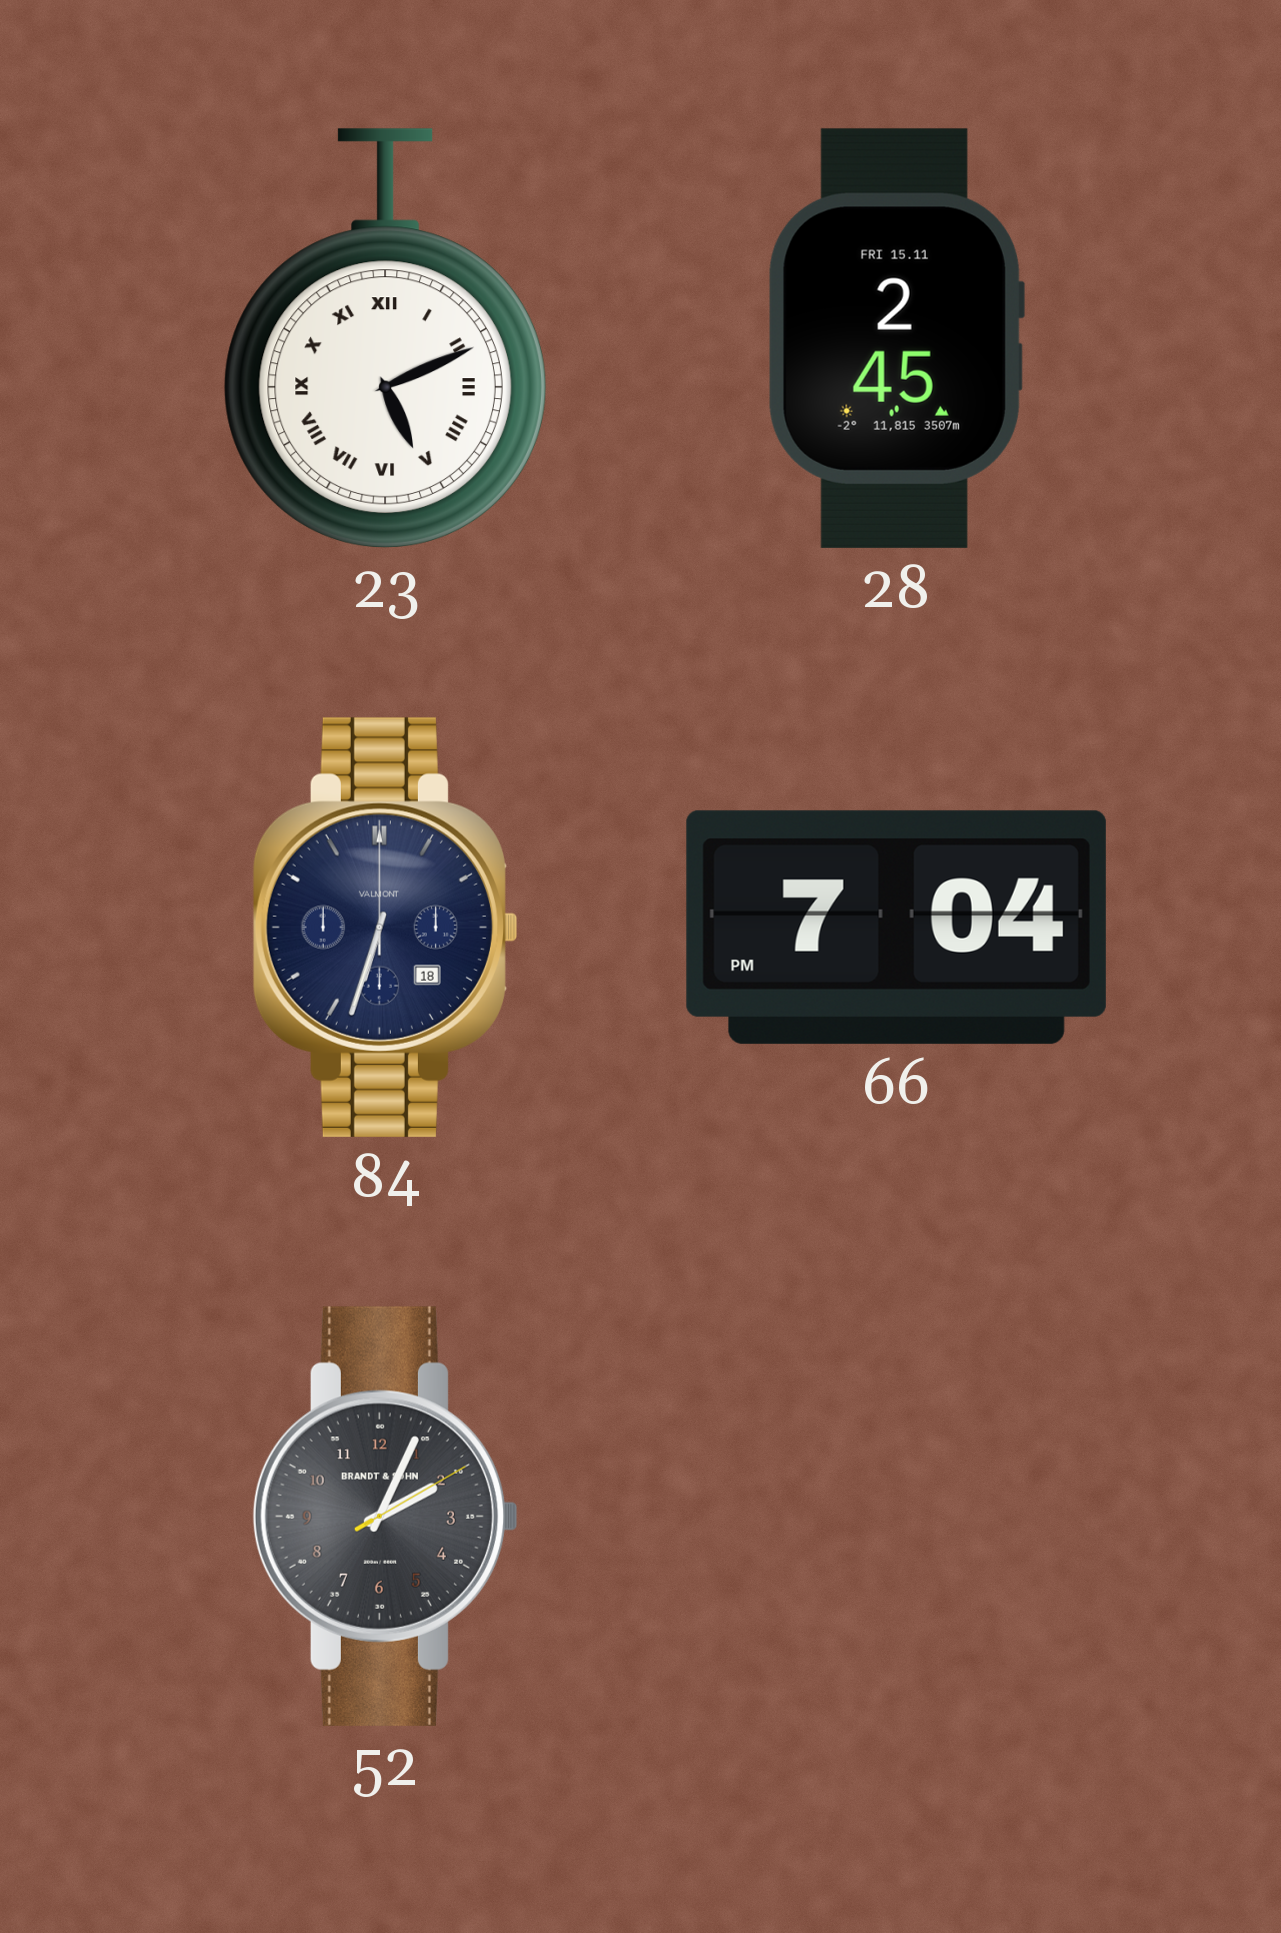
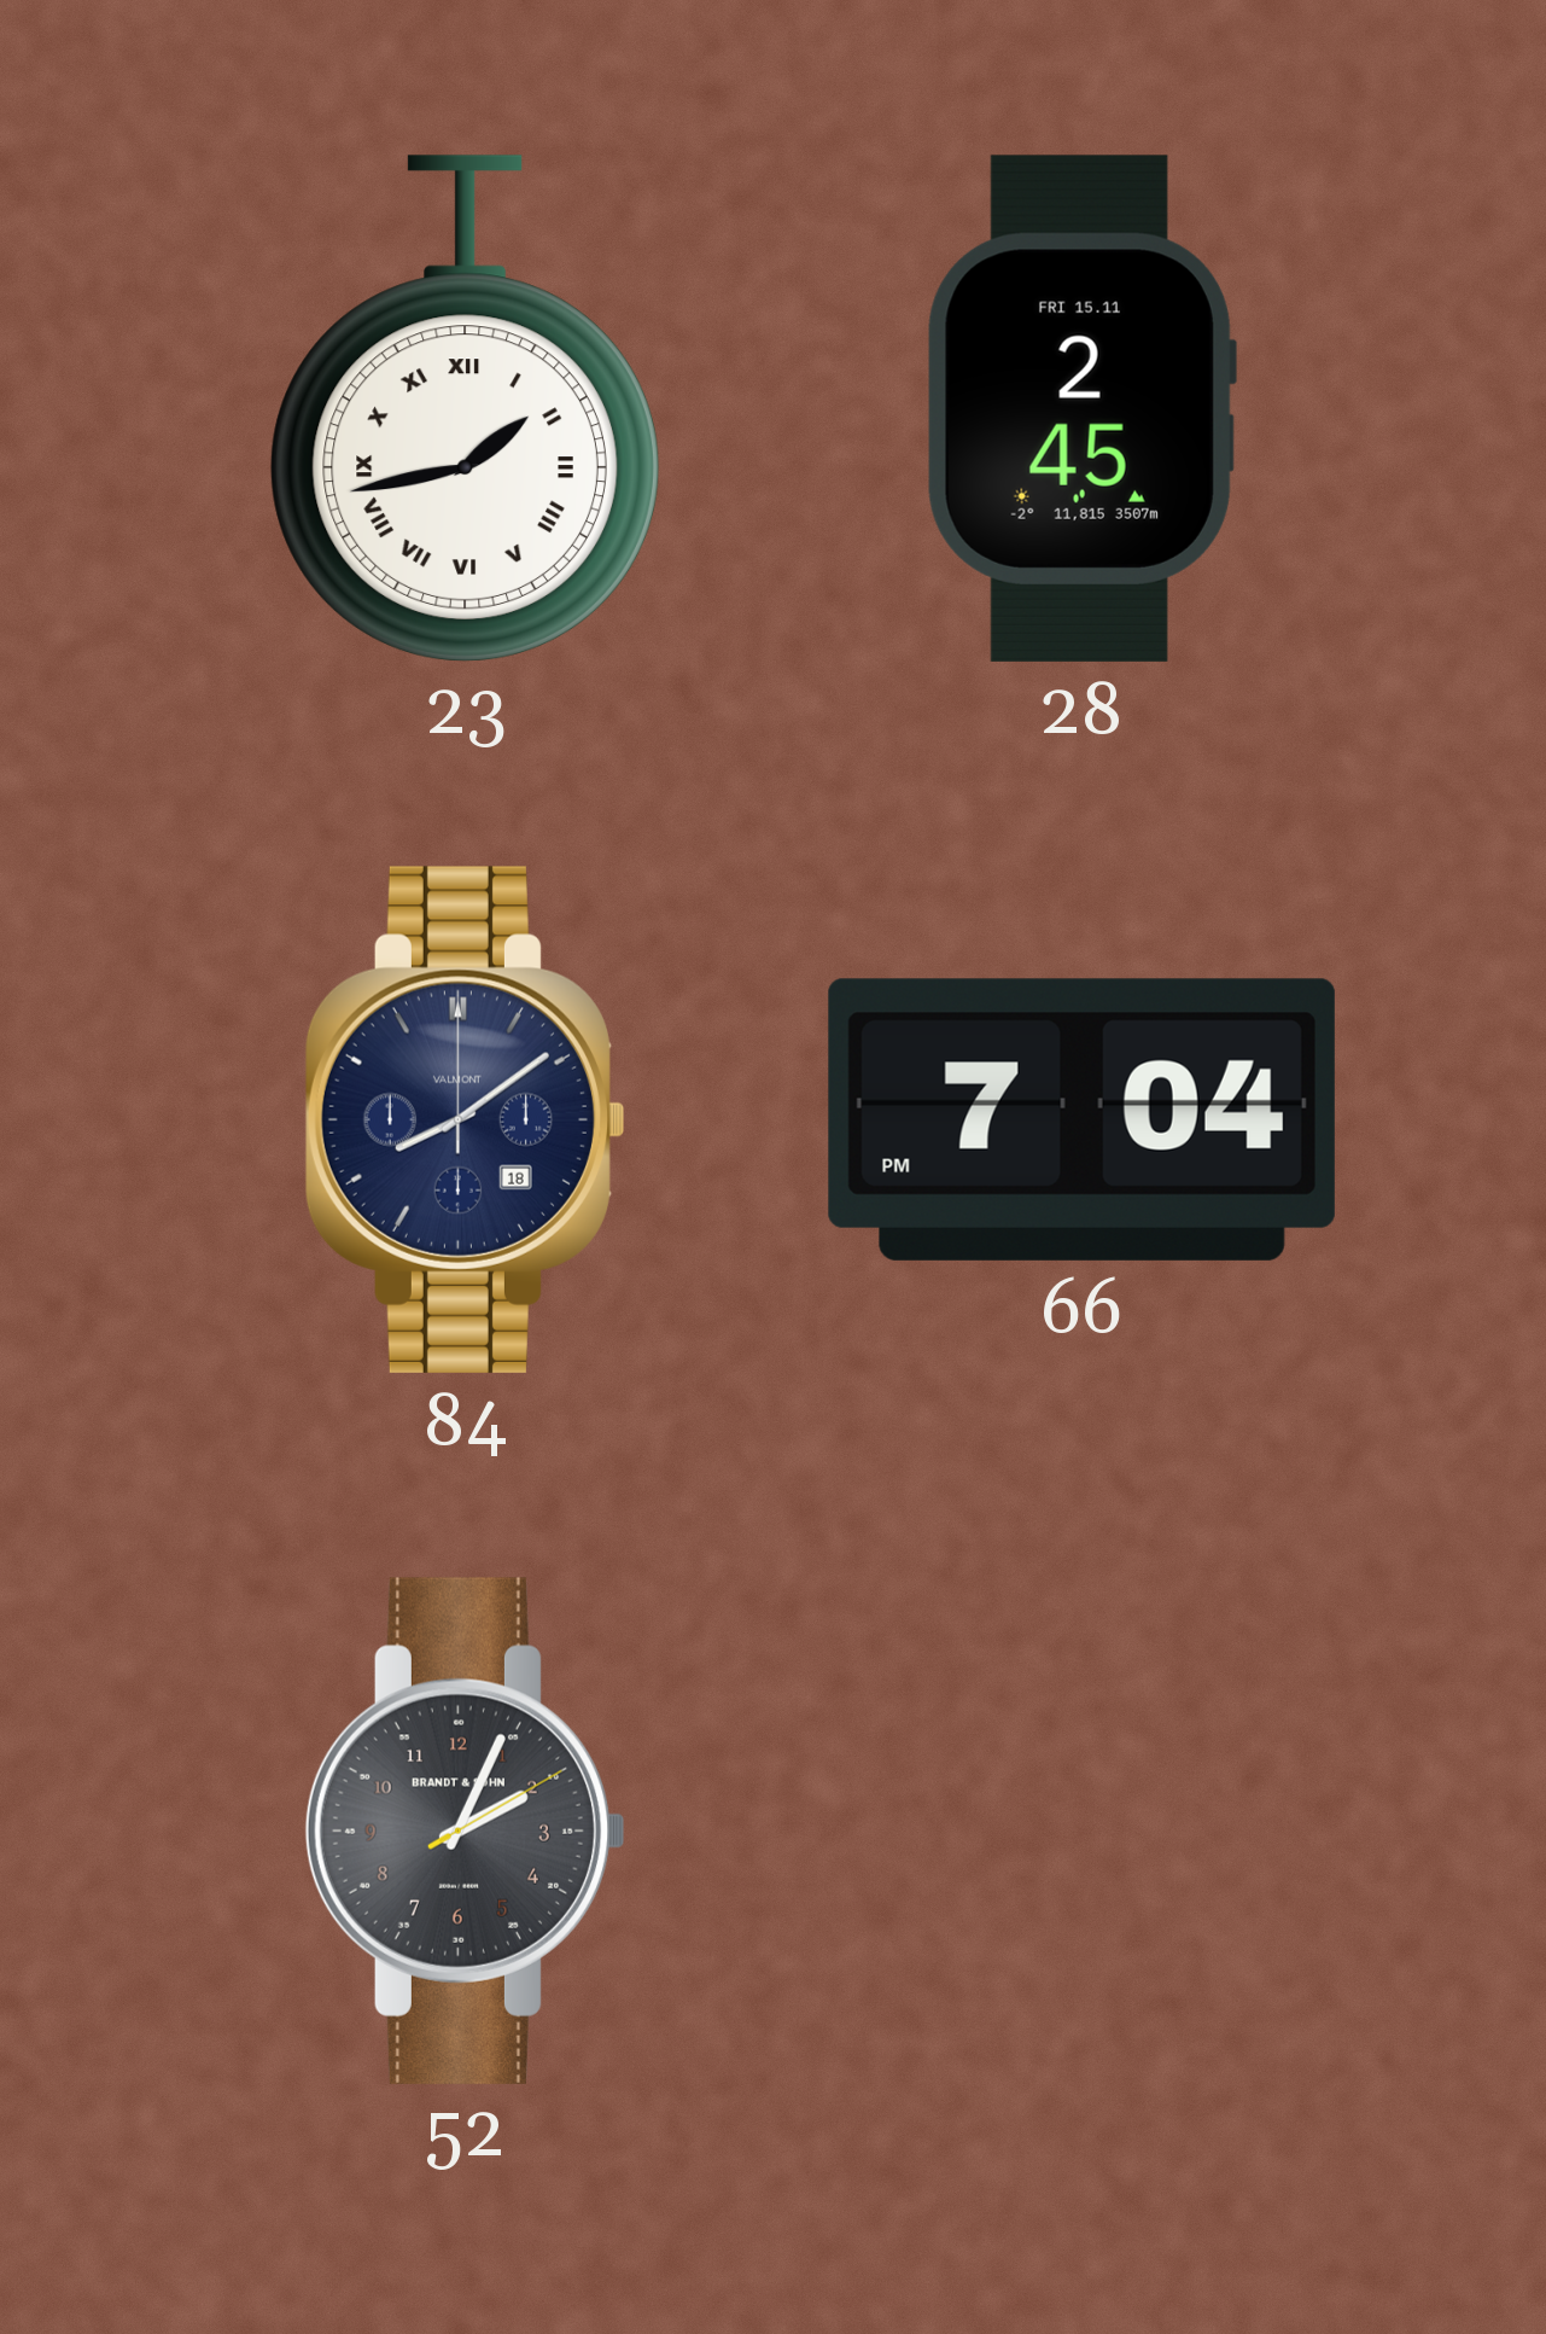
23: 5:11 -> 1:43
84: 6:33 -> 8:09
